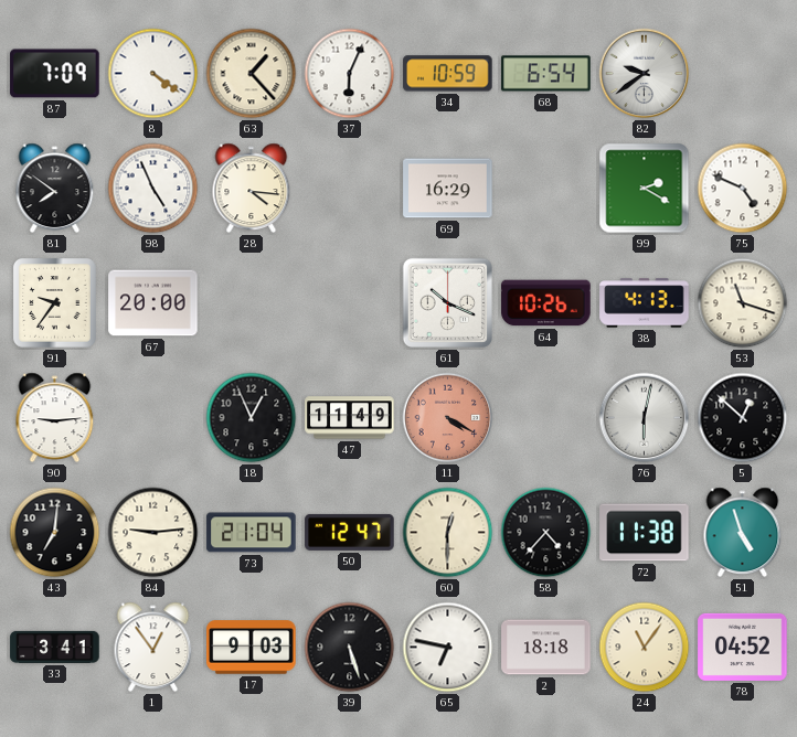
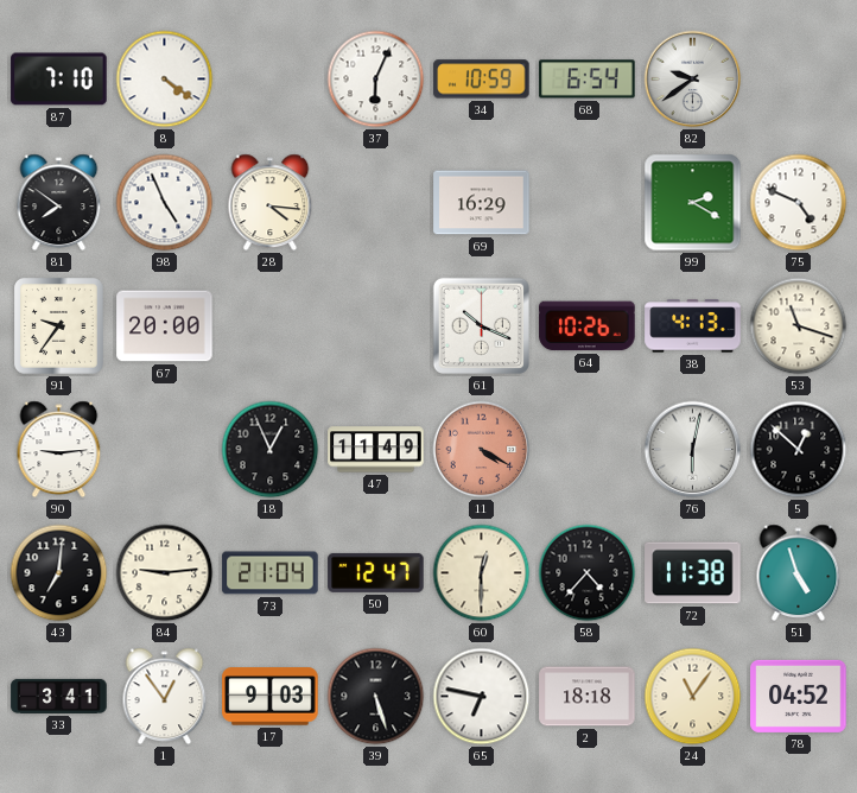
87: 7:09 -> 7:10
63: 1:23 -> none
